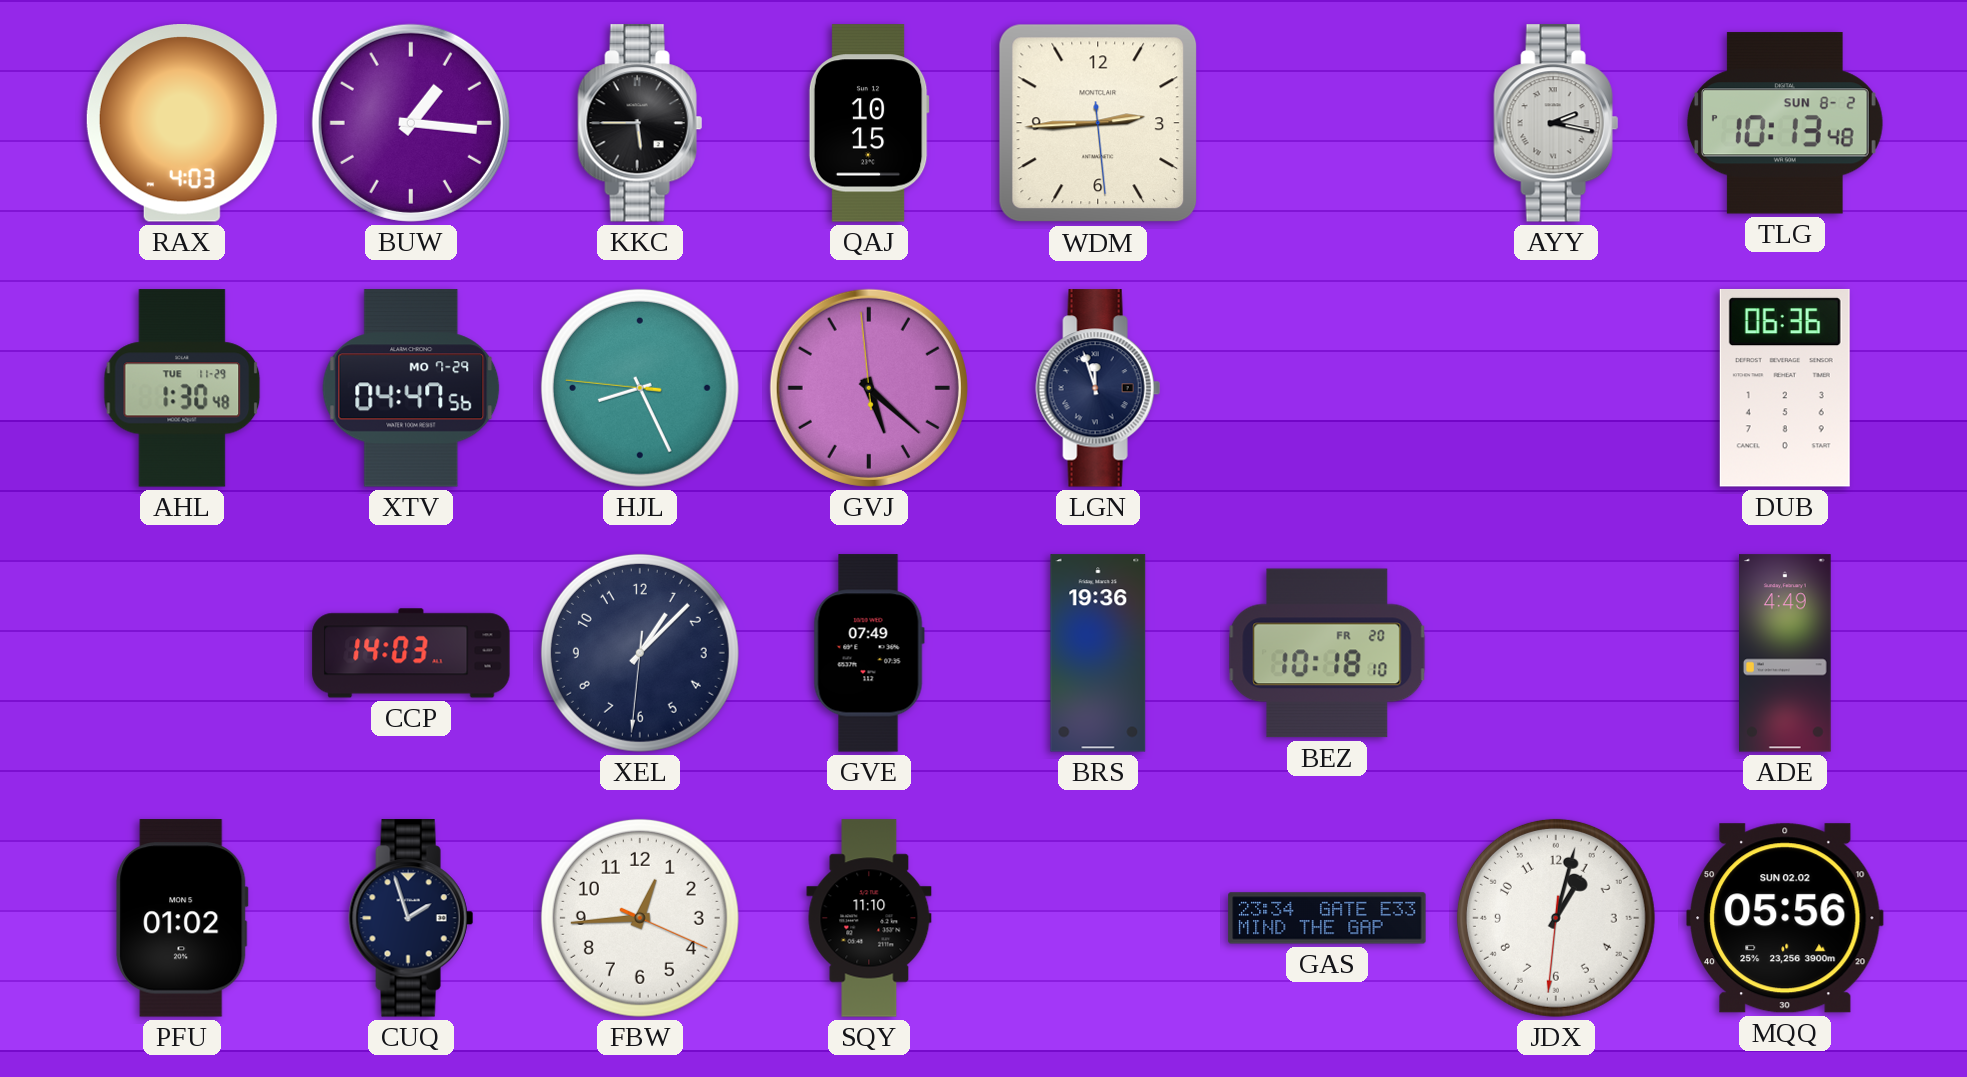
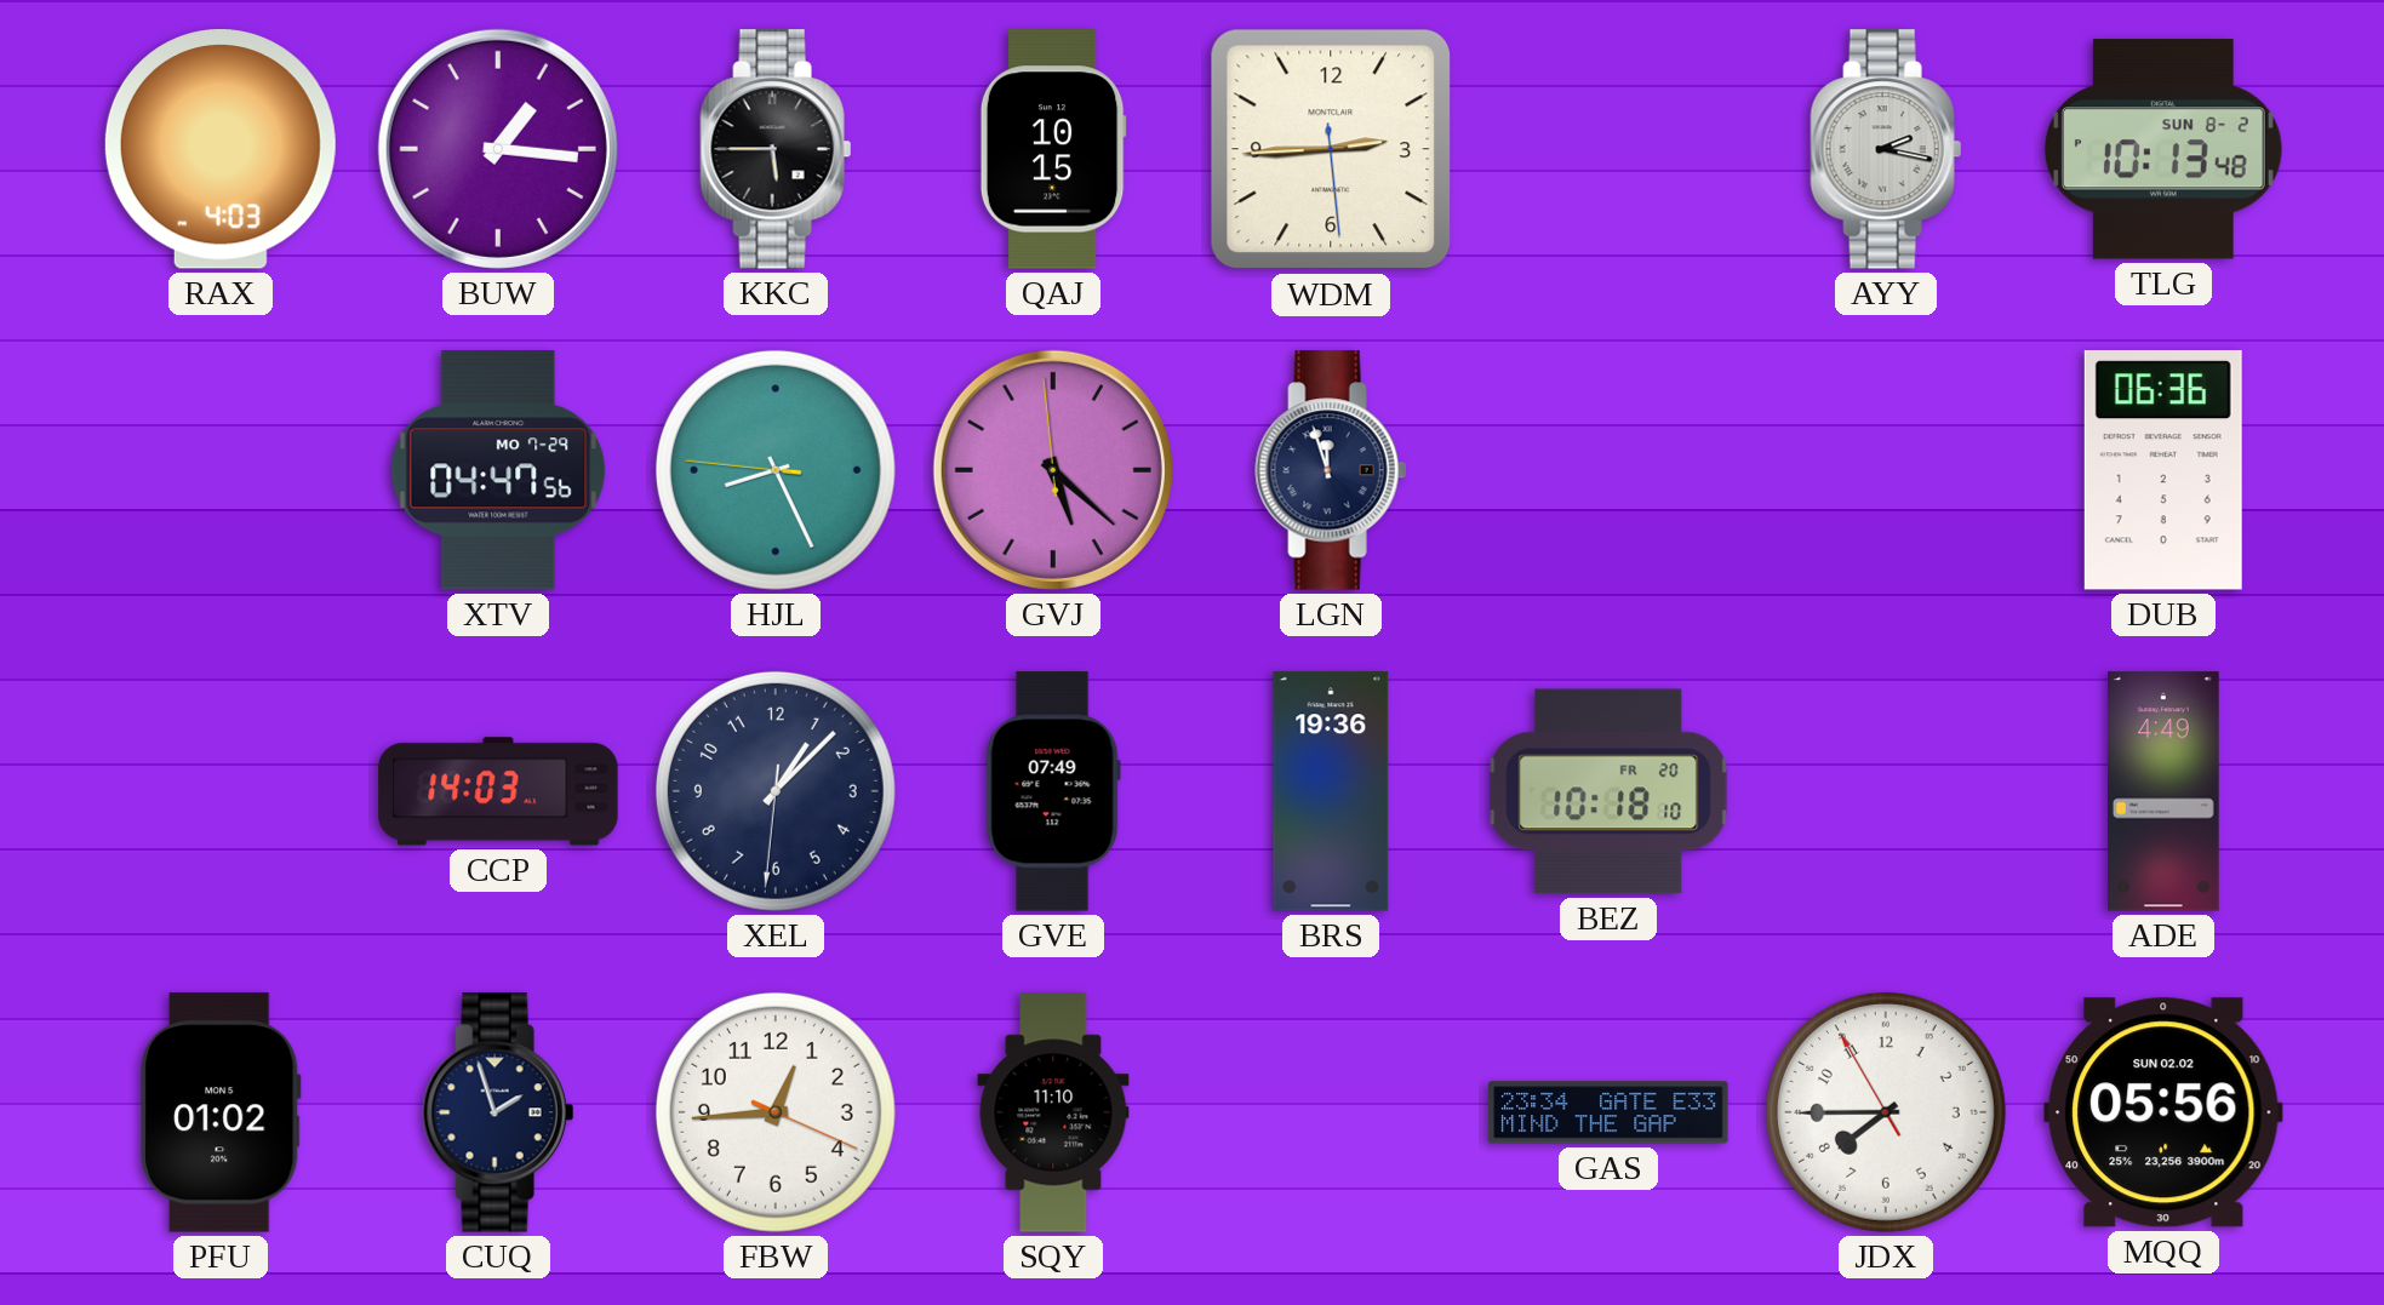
AHL: 1:30 -> none
JDX: 1:02 -> 7:44
